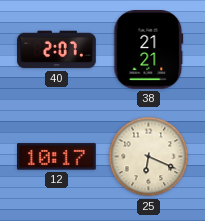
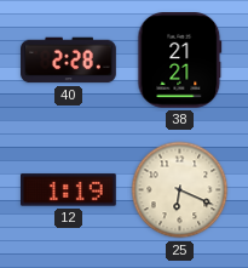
40: 2:07 -> 2:28
12: 10:17 -> 1:19
